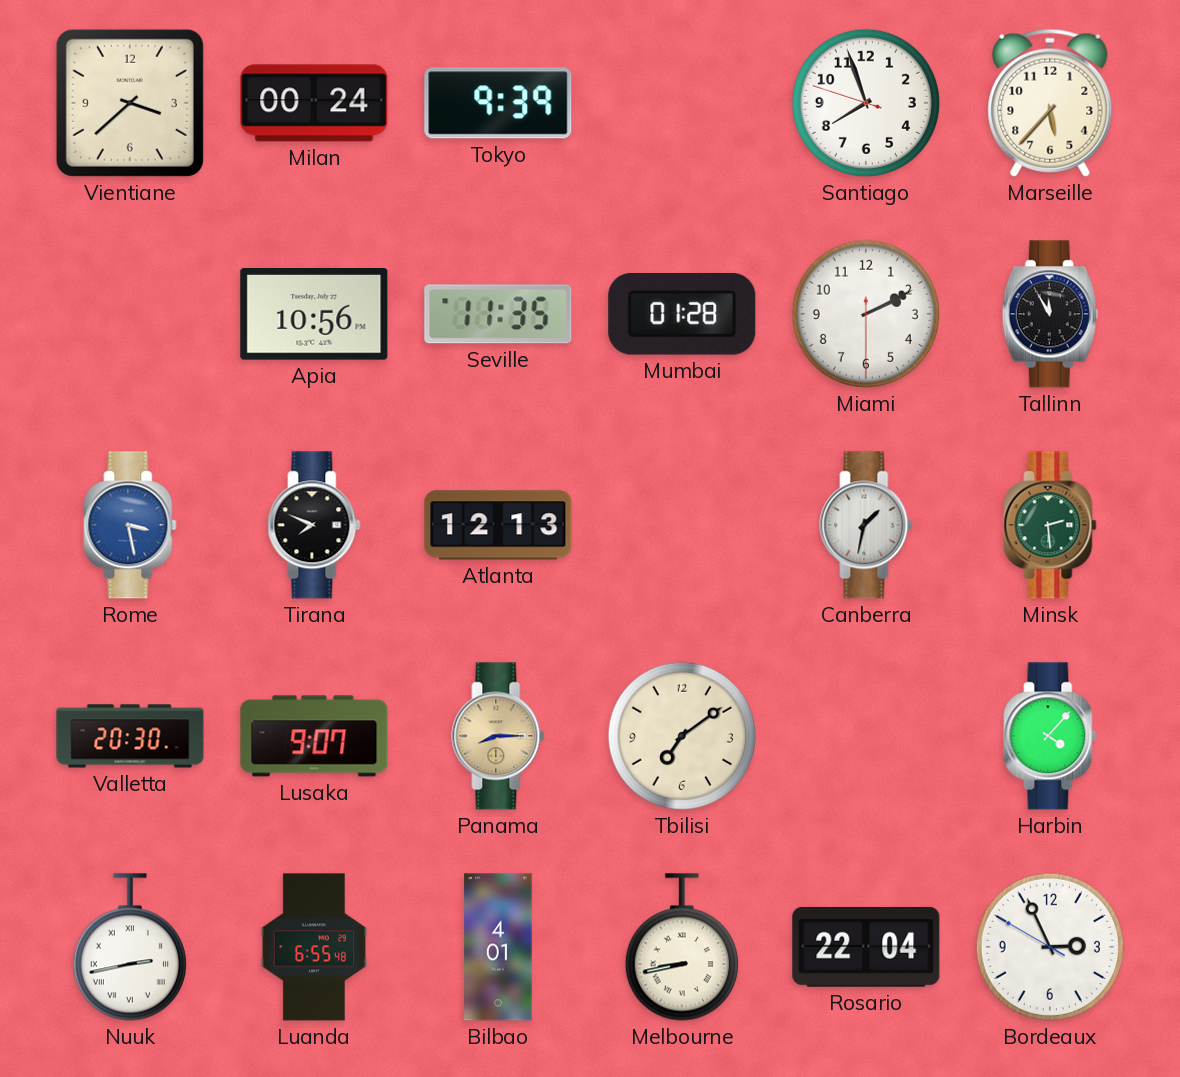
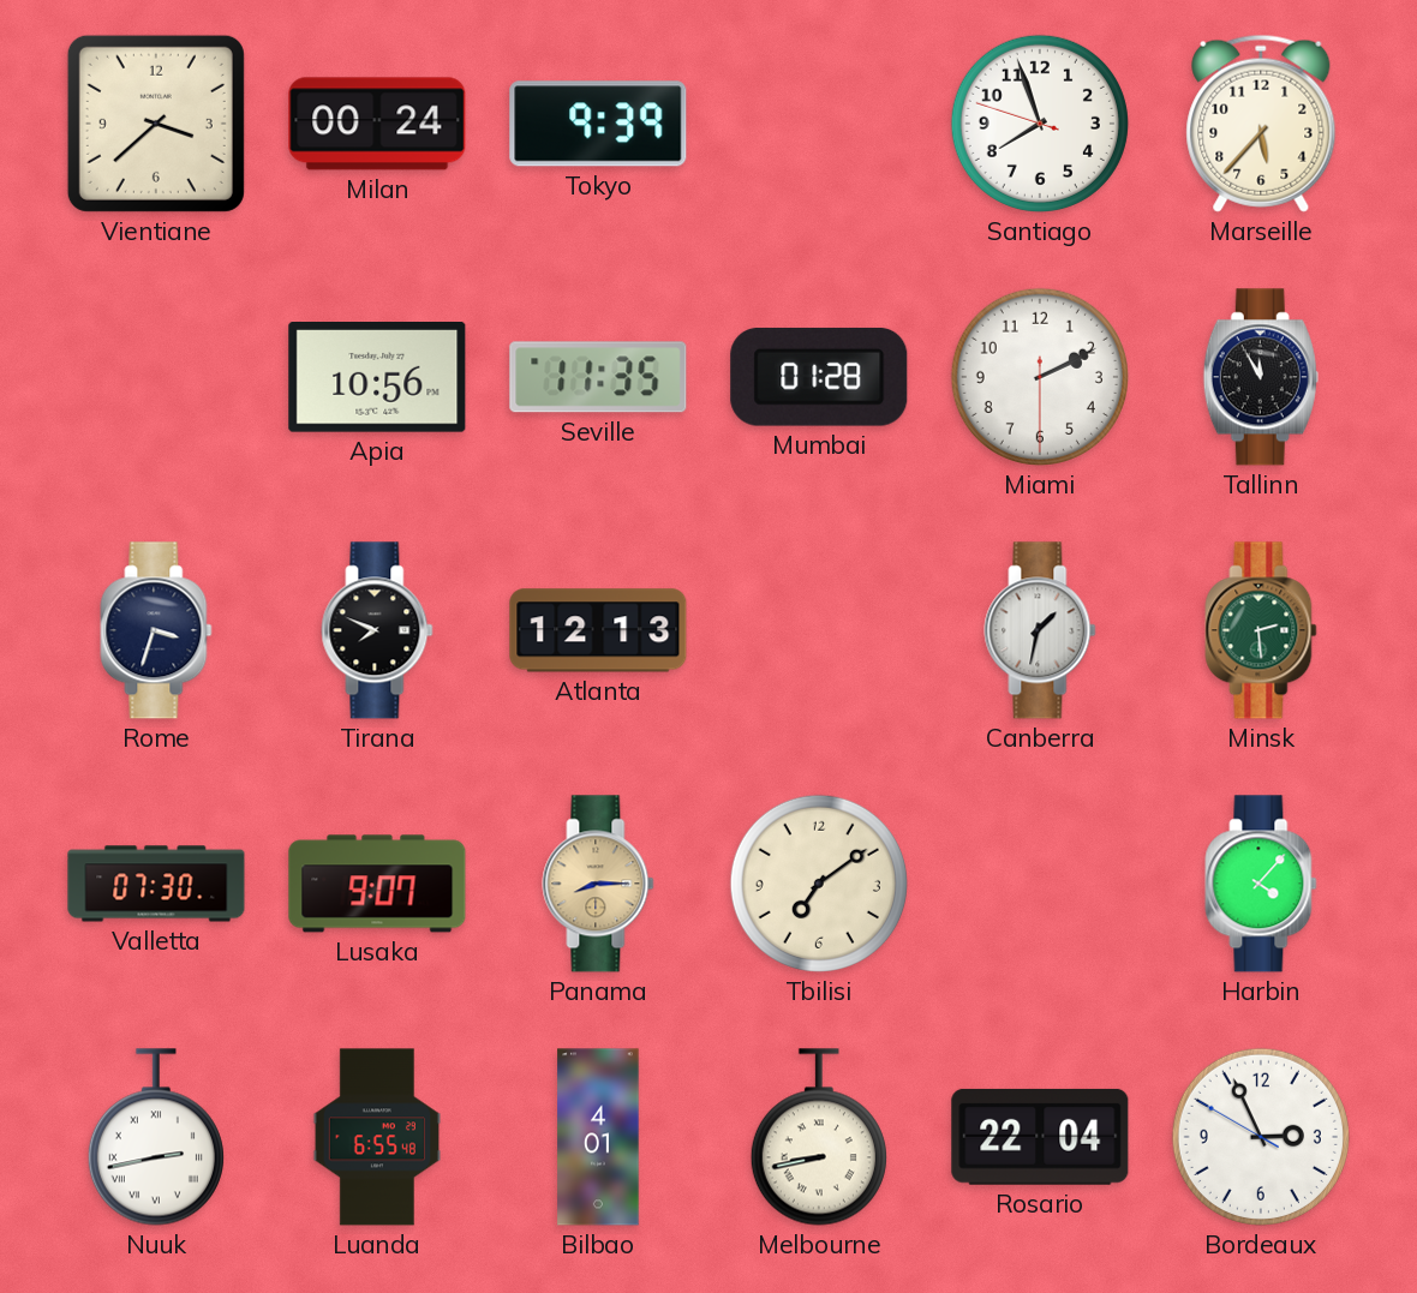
Rome: 3:28 -> 3:33
Rome dial: blue -> navy
Valletta: 20:30 -> 07:30
